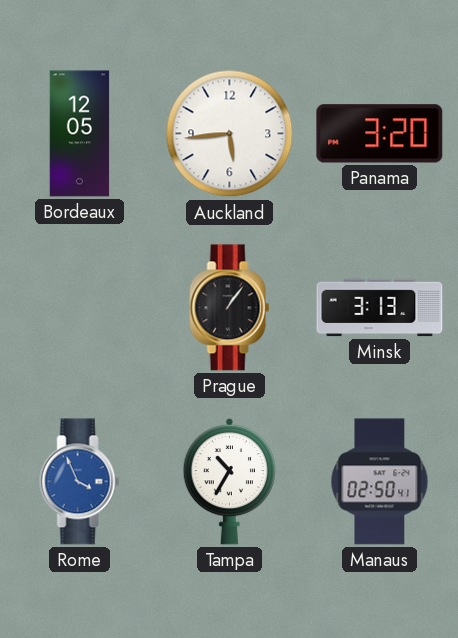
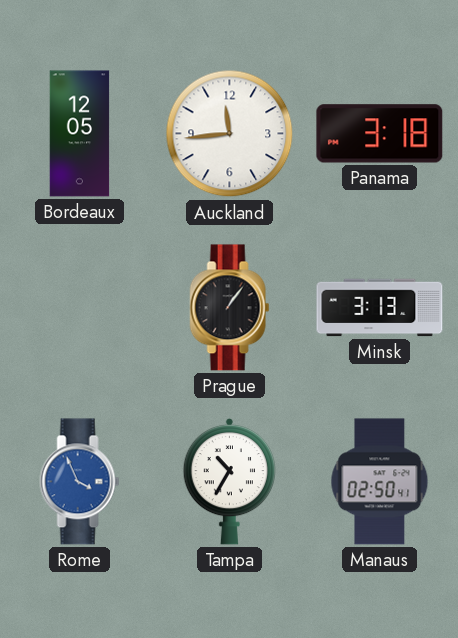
Auckland: 5:44 -> 11:44
Panama: 3:20 -> 3:18
